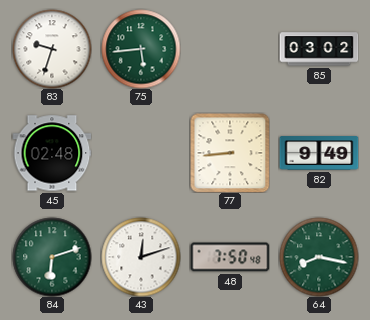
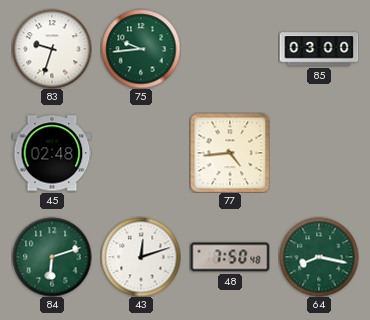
75: 5:44 -> 9:44
85: 03:02 -> 03:00
77: 8:44 -> 4:44
82: 9:49 -> none
